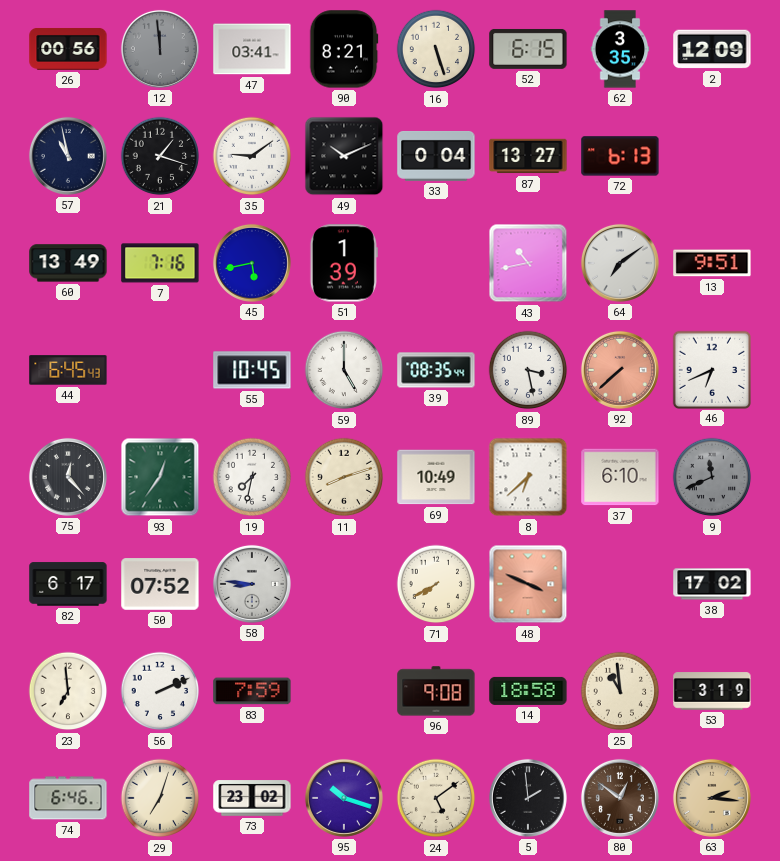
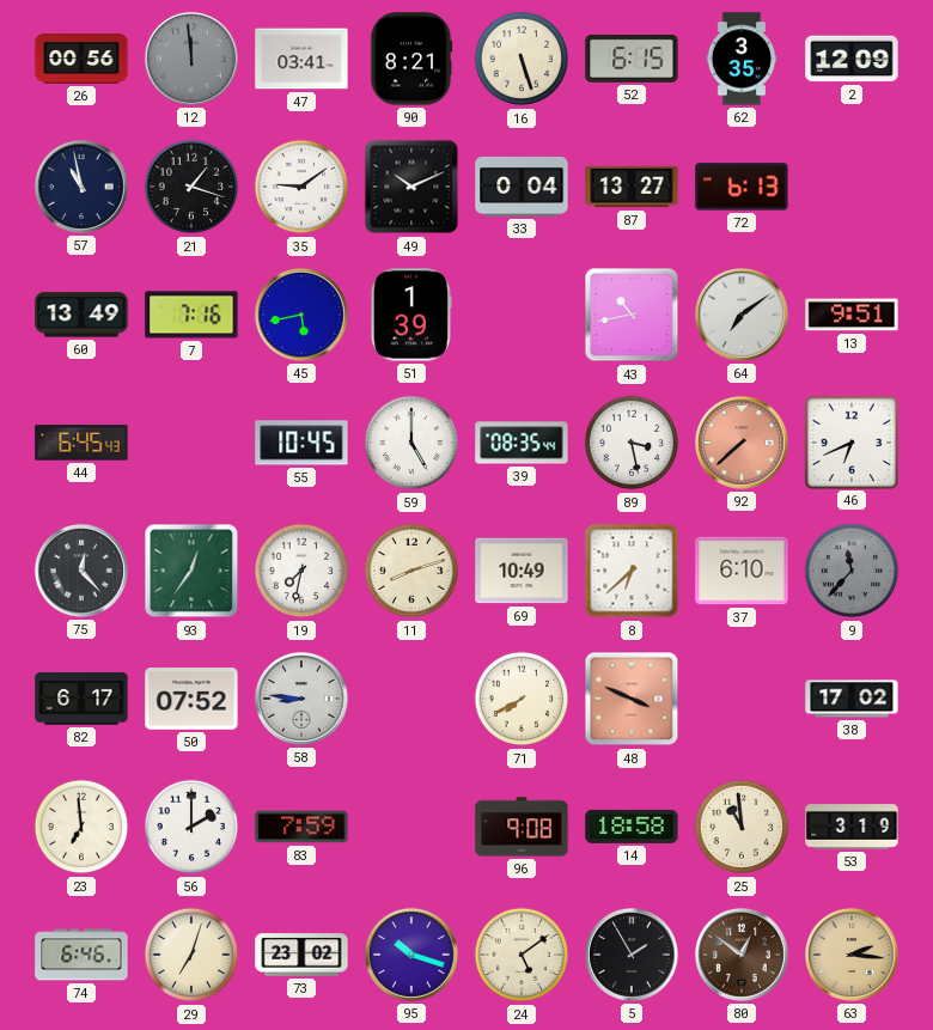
9: 11:41 -> 11:37
56: 2:11 -> 2:00
5: 1:59 -> 1:55
